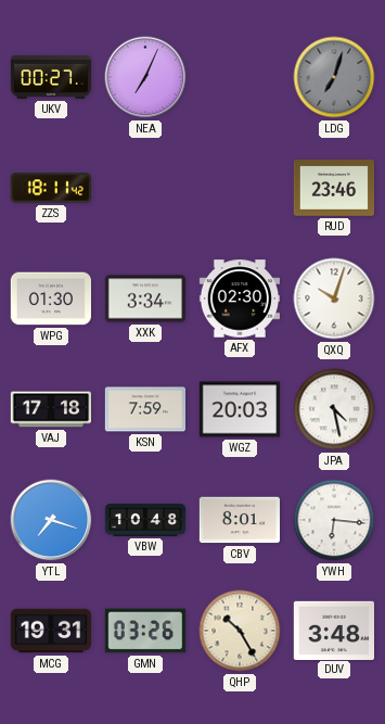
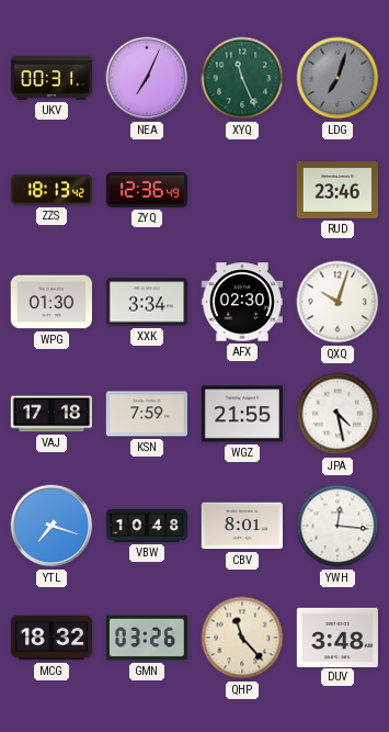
UKV: 00:27 -> 00:31
XYQ: none -> 11:26
ZZS: 18:11 -> 18:13
ZYQ: none -> 12:36
WGZ: 20:03 -> 21:55
YWH: 6:16 -> 12:16
MCG: 19:31 -> 18:32
QHP: 10:25 -> 11:23
